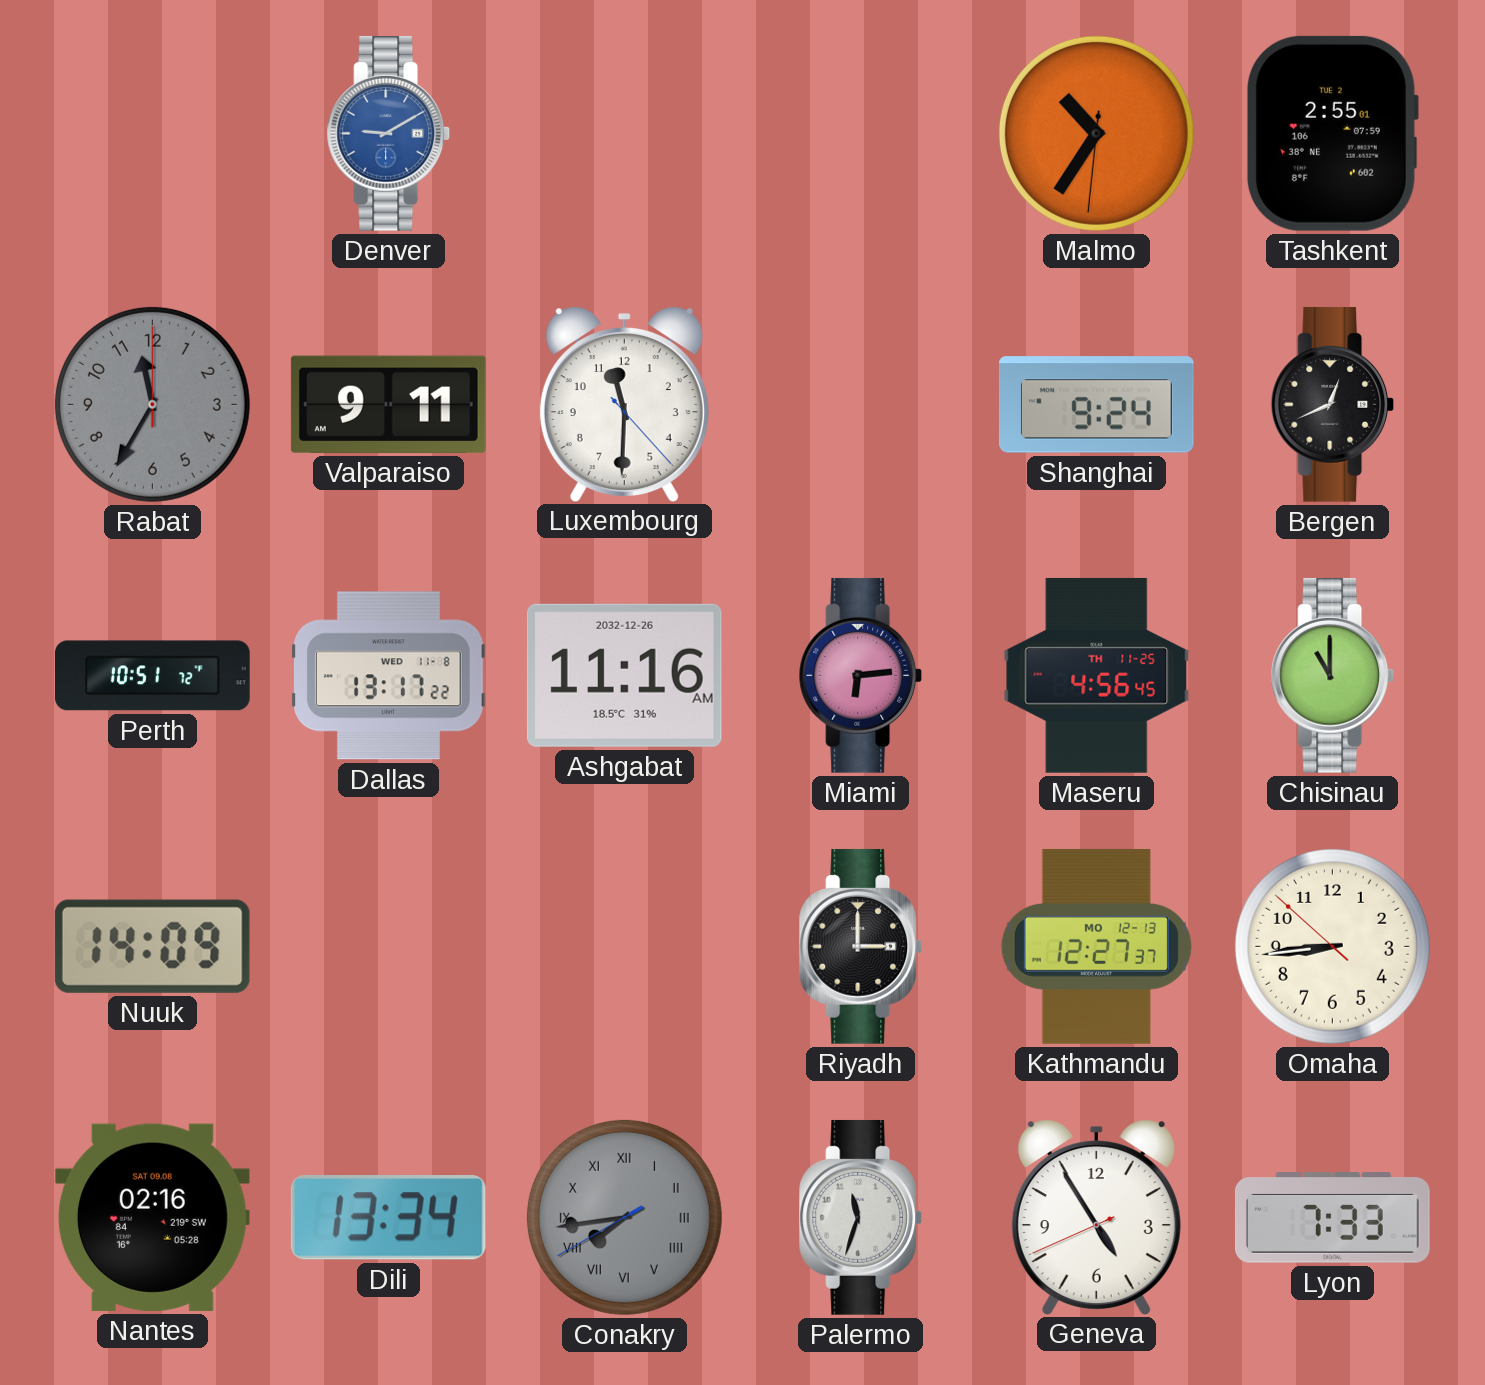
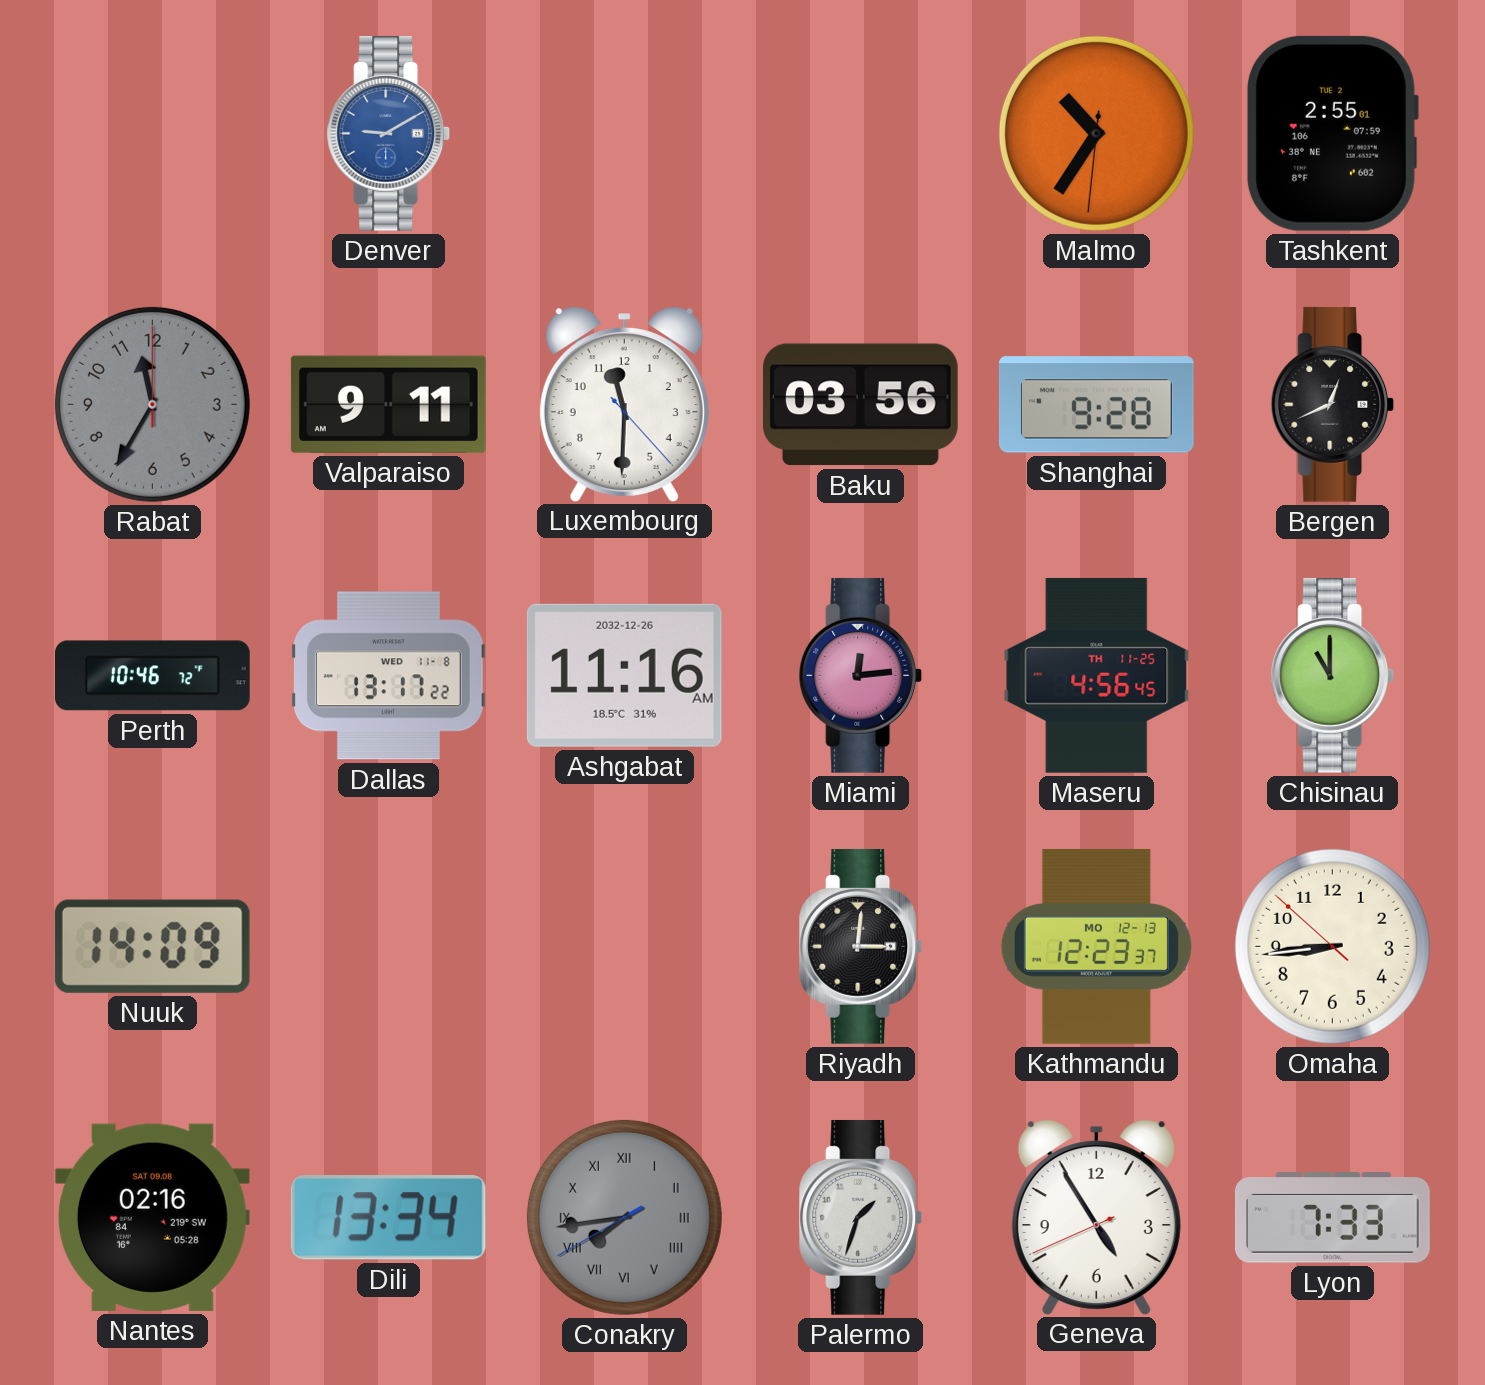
Baku: none -> 03:56
Shanghai: 9:24 -> 9:28
Perth: 10:51 -> 10:46
Miami: 6:14 -> 12:14
Riyadh: 3:00 -> 3:01
Kathmandu: 12:27 -> 12:23
Palermo: 11:33 -> 1:33
